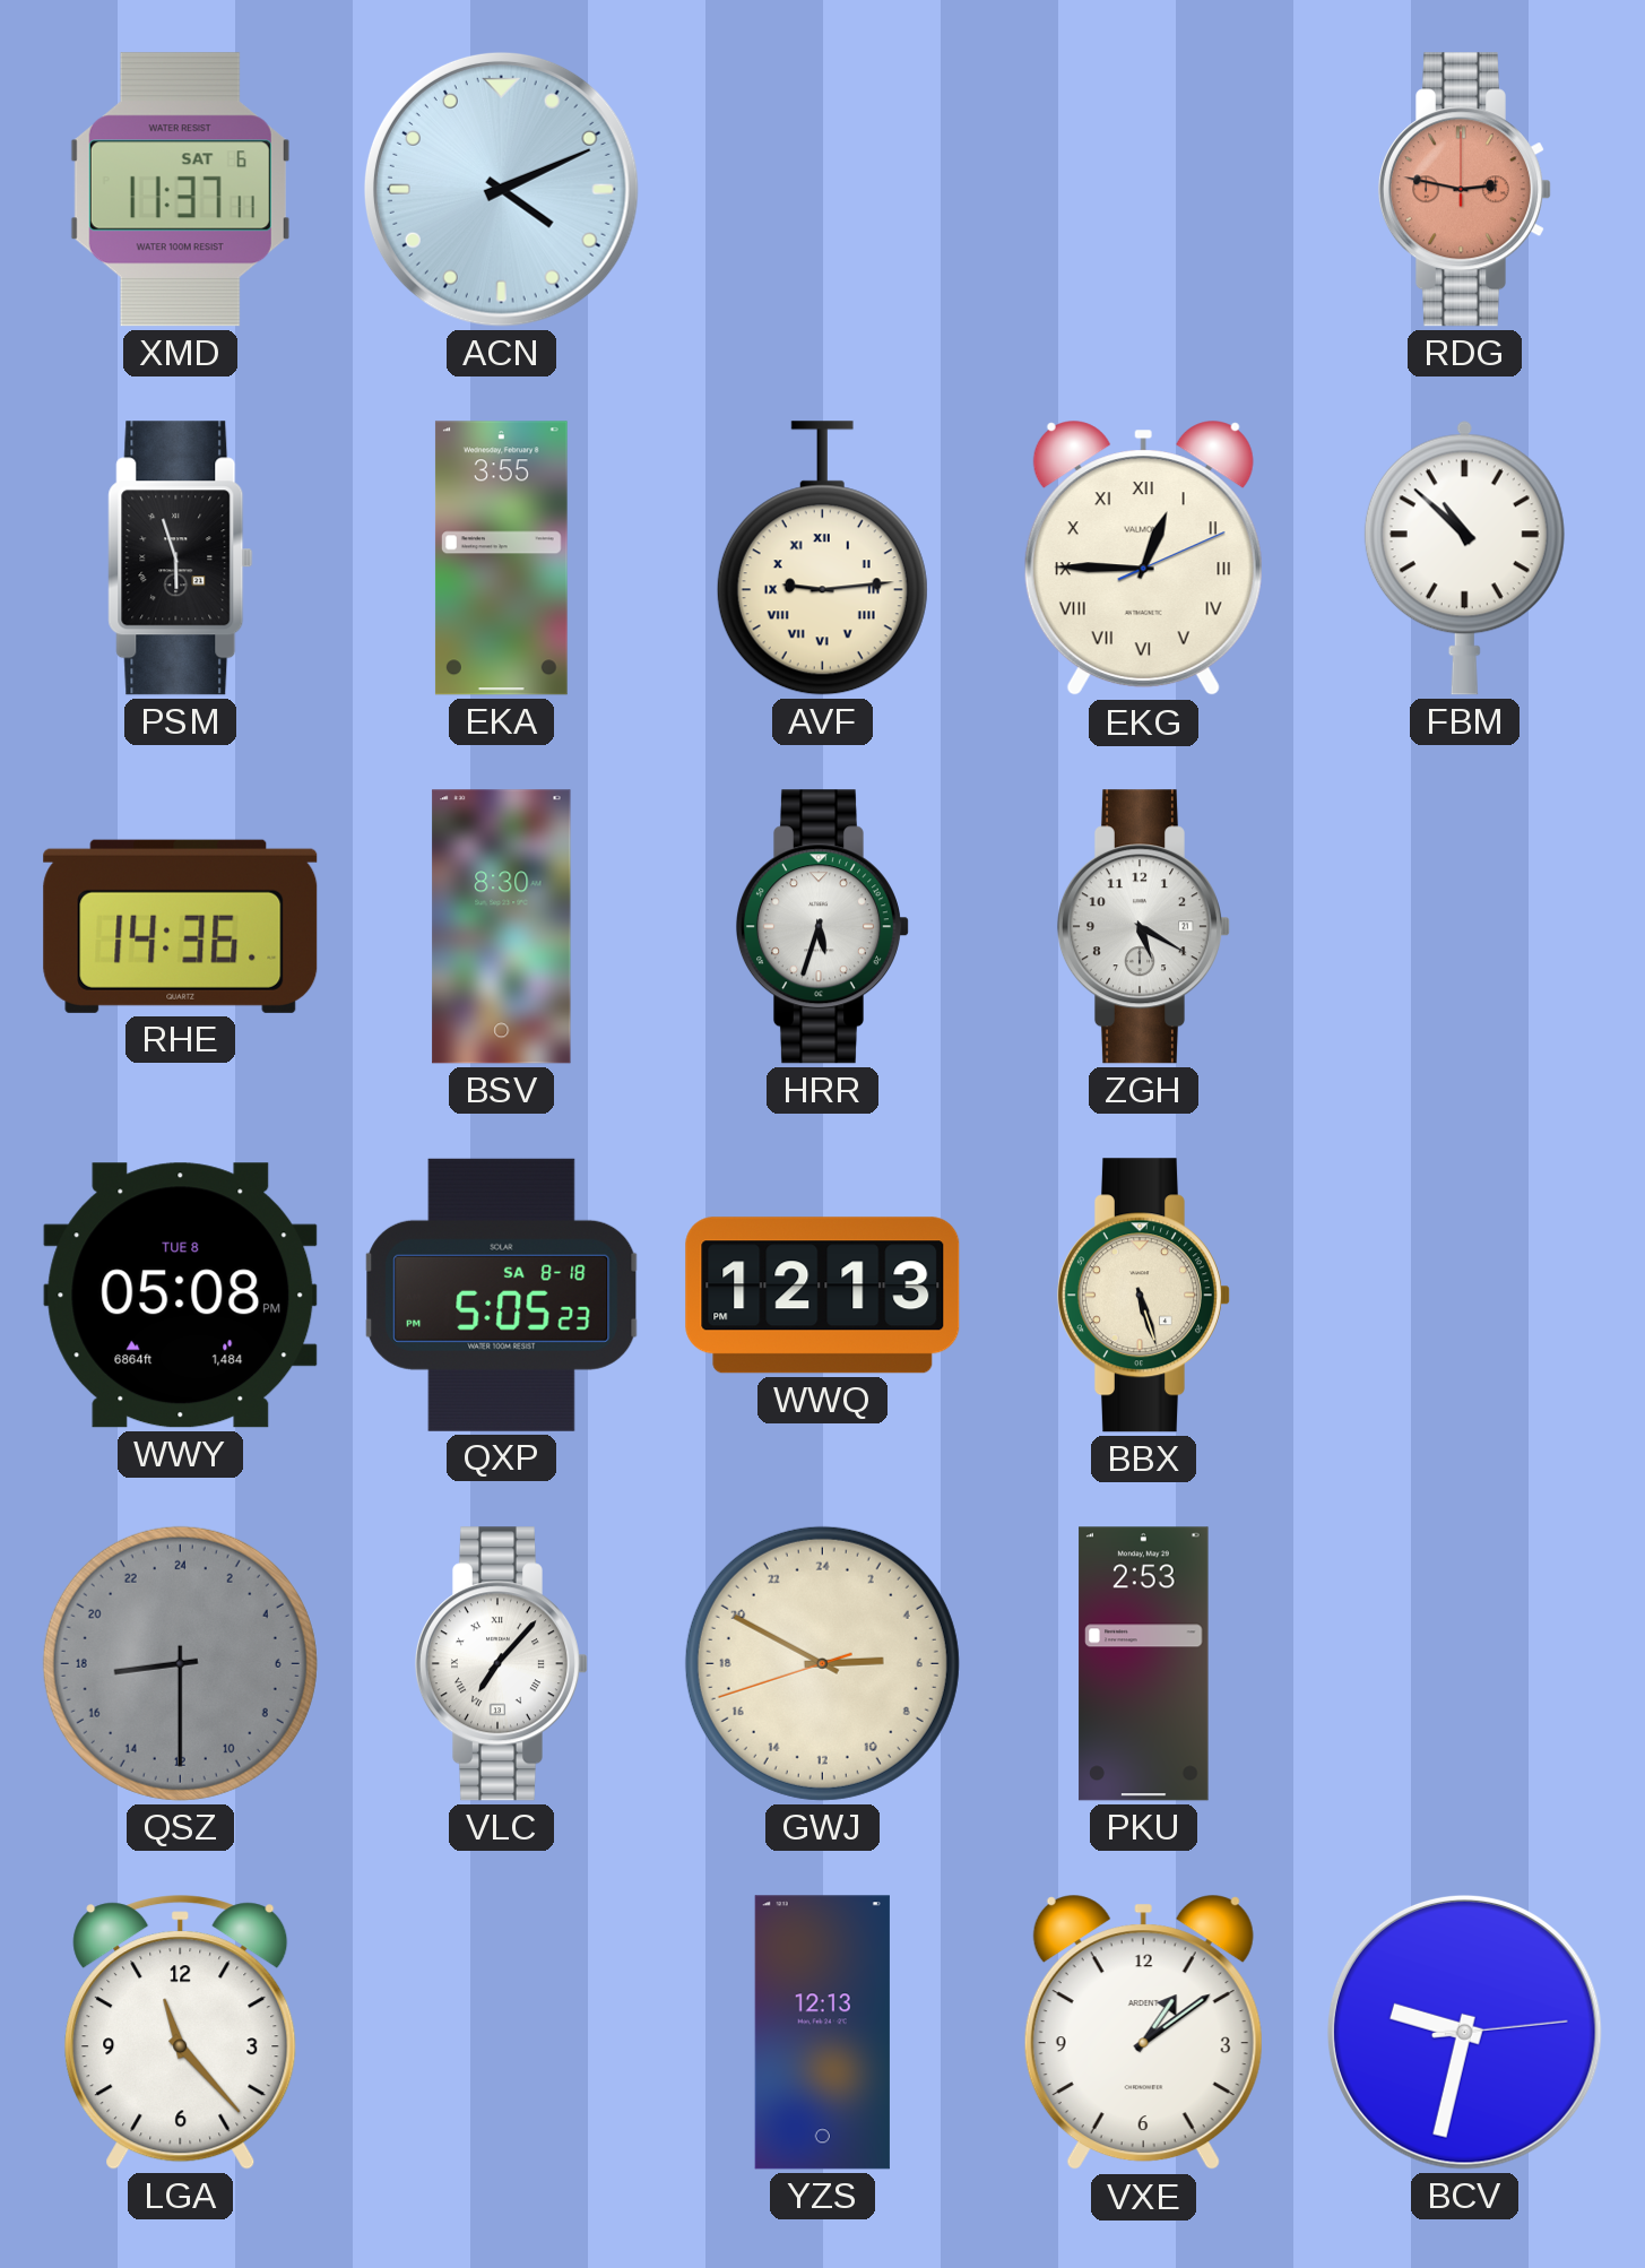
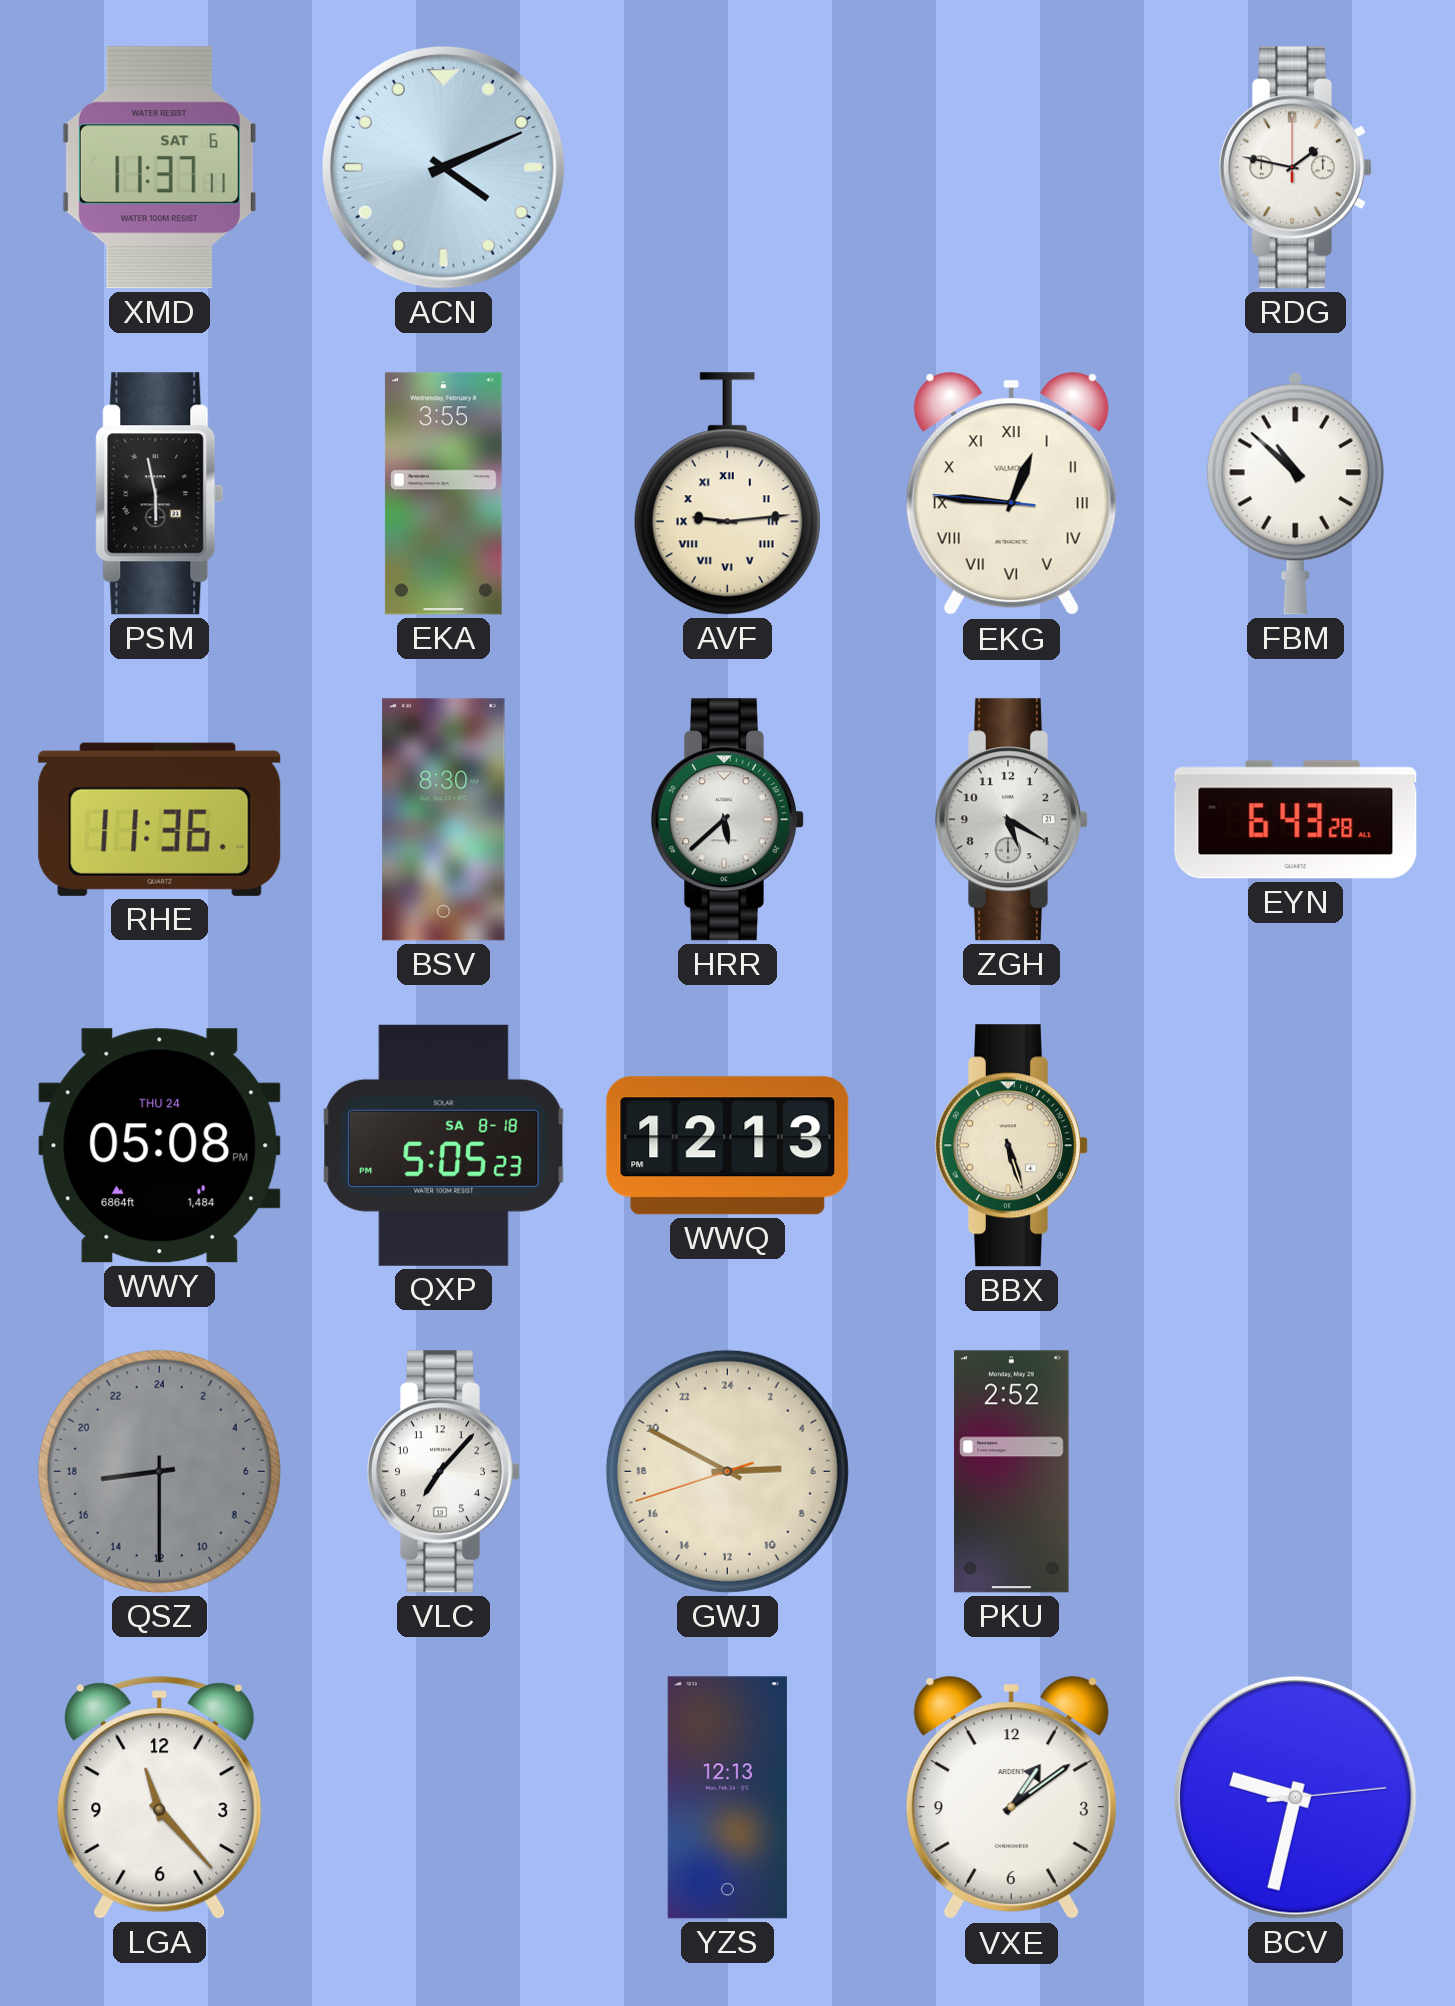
RDG: 2:47 -> 1:47
RDG dial: salmon -> white
PSM: 5:57 -> 5:58
EKG: 12:45:11 -> 12:45:46
RHE: 14:36 -> 11:36
HRR: 5:33 -> 5:38
EYN: none -> 6:43
WWY date: TUE 8 -> THU 24
VLC numerals: Roman -> Arabic
PKU: 2:53 -> 2:52
